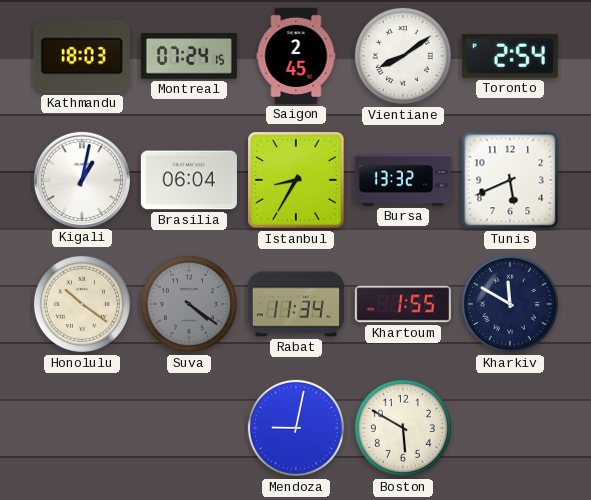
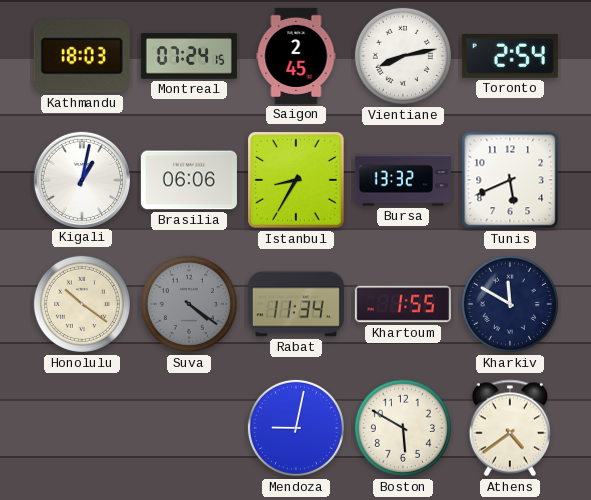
Vientiane: 8:09 -> 8:13
Brasilia: 06:04 -> 06:06
Athens: none -> 4:39
